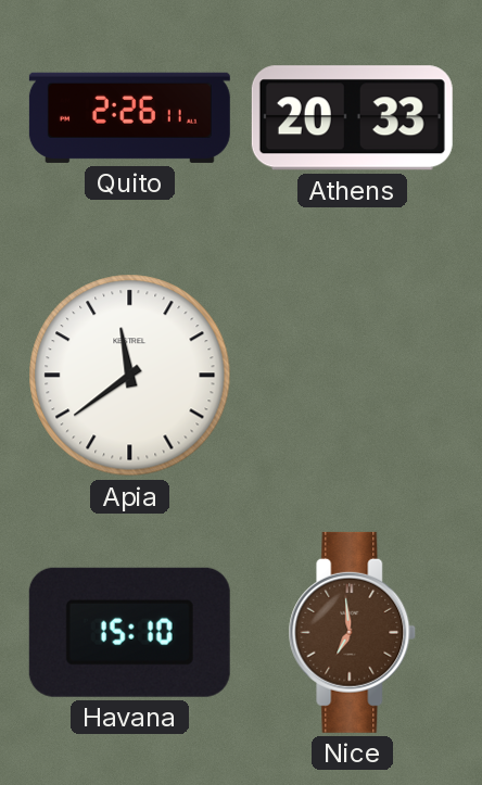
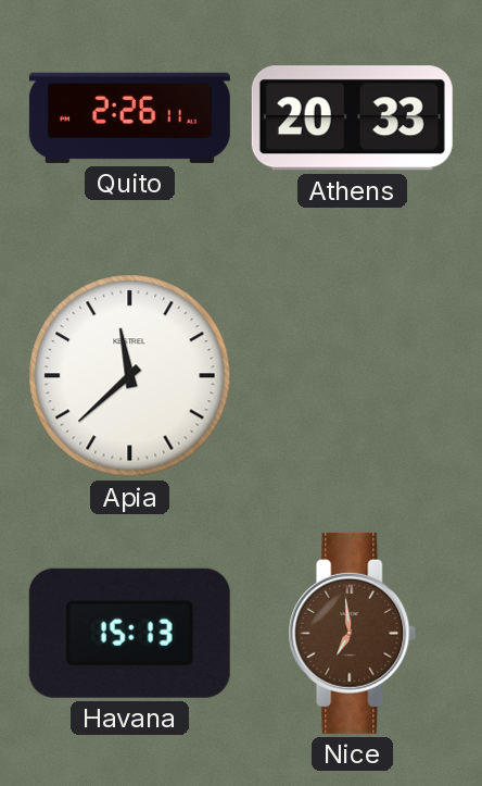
Apia: 11:39 -> 11:38
Havana: 15:10 -> 15:13
